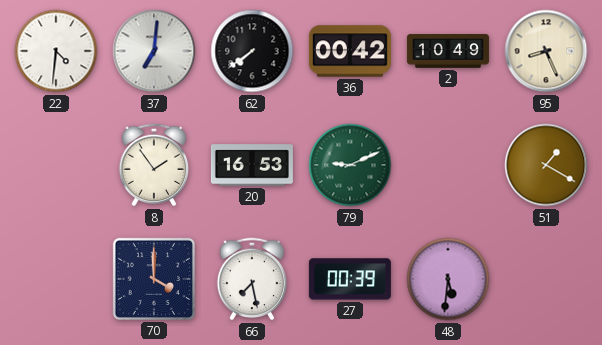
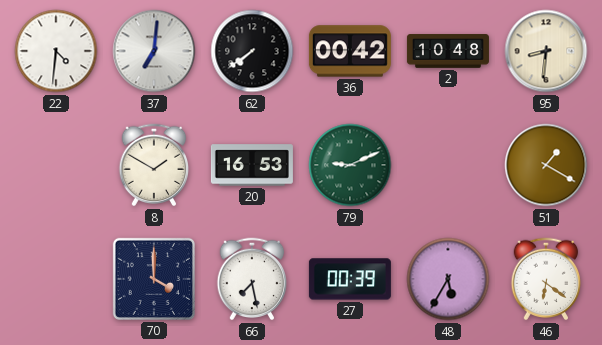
2: 10:49 -> 10:48
95: 8:26 -> 8:31
8: 1:54 -> 1:50
48: 5:31 -> 5:35
46: none -> 6:21
